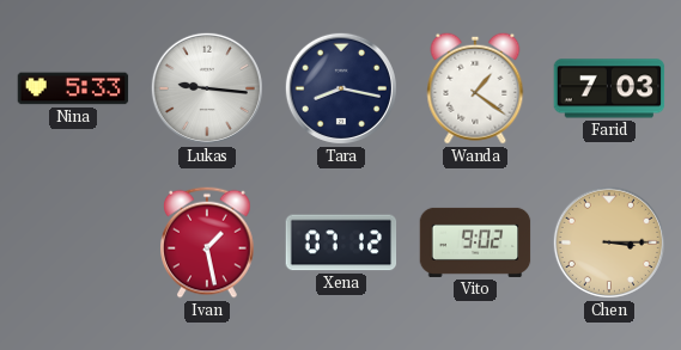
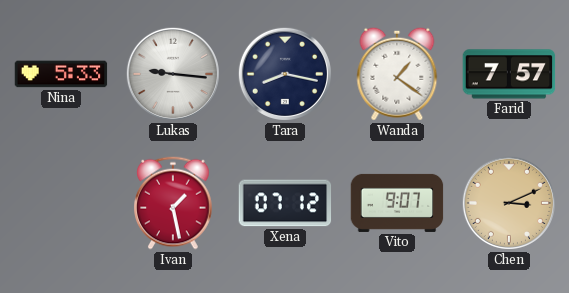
Farid: 7:03 -> 7:57
Vito: 9:02 -> 9:07
Chen: 3:15 -> 3:11
